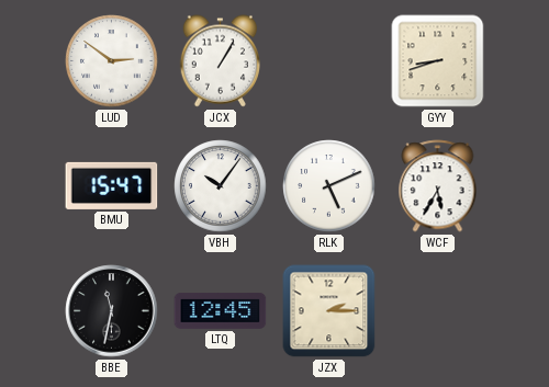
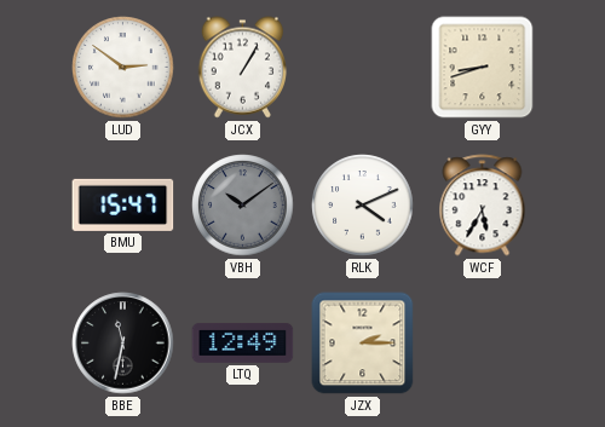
VBH: 10:06 -> 10:09
VBH dial: white -> grey
RLK: 5:11 -> 4:11
LTQ: 12:45 -> 12:49
